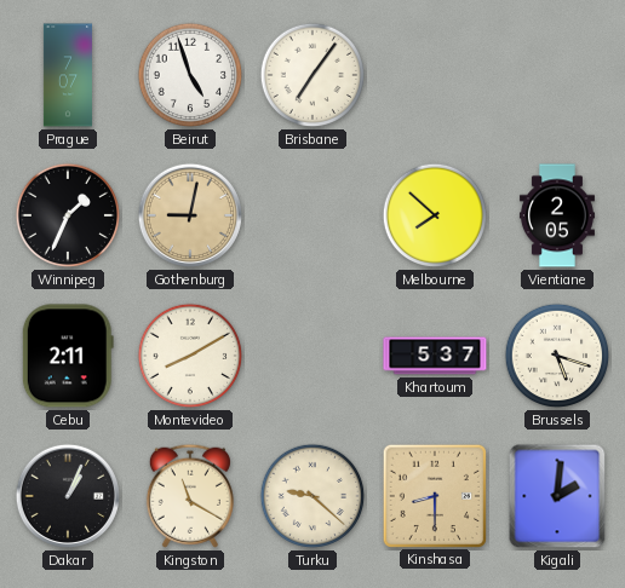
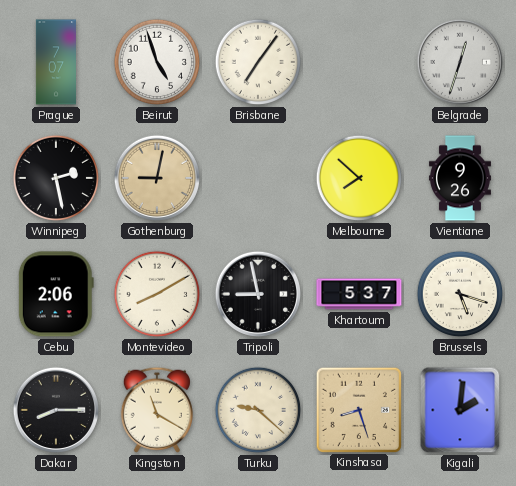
Belgrade: none -> 12:33
Winnipeg: 1:34 -> 2:28
Vientiane: 2:05 -> 9:26
Cebu: 2:11 -> 2:06
Tripoli: none -> 8:58
Dakar: 1:04 -> 8:15
Kinshasa: 8:30 -> 8:27
